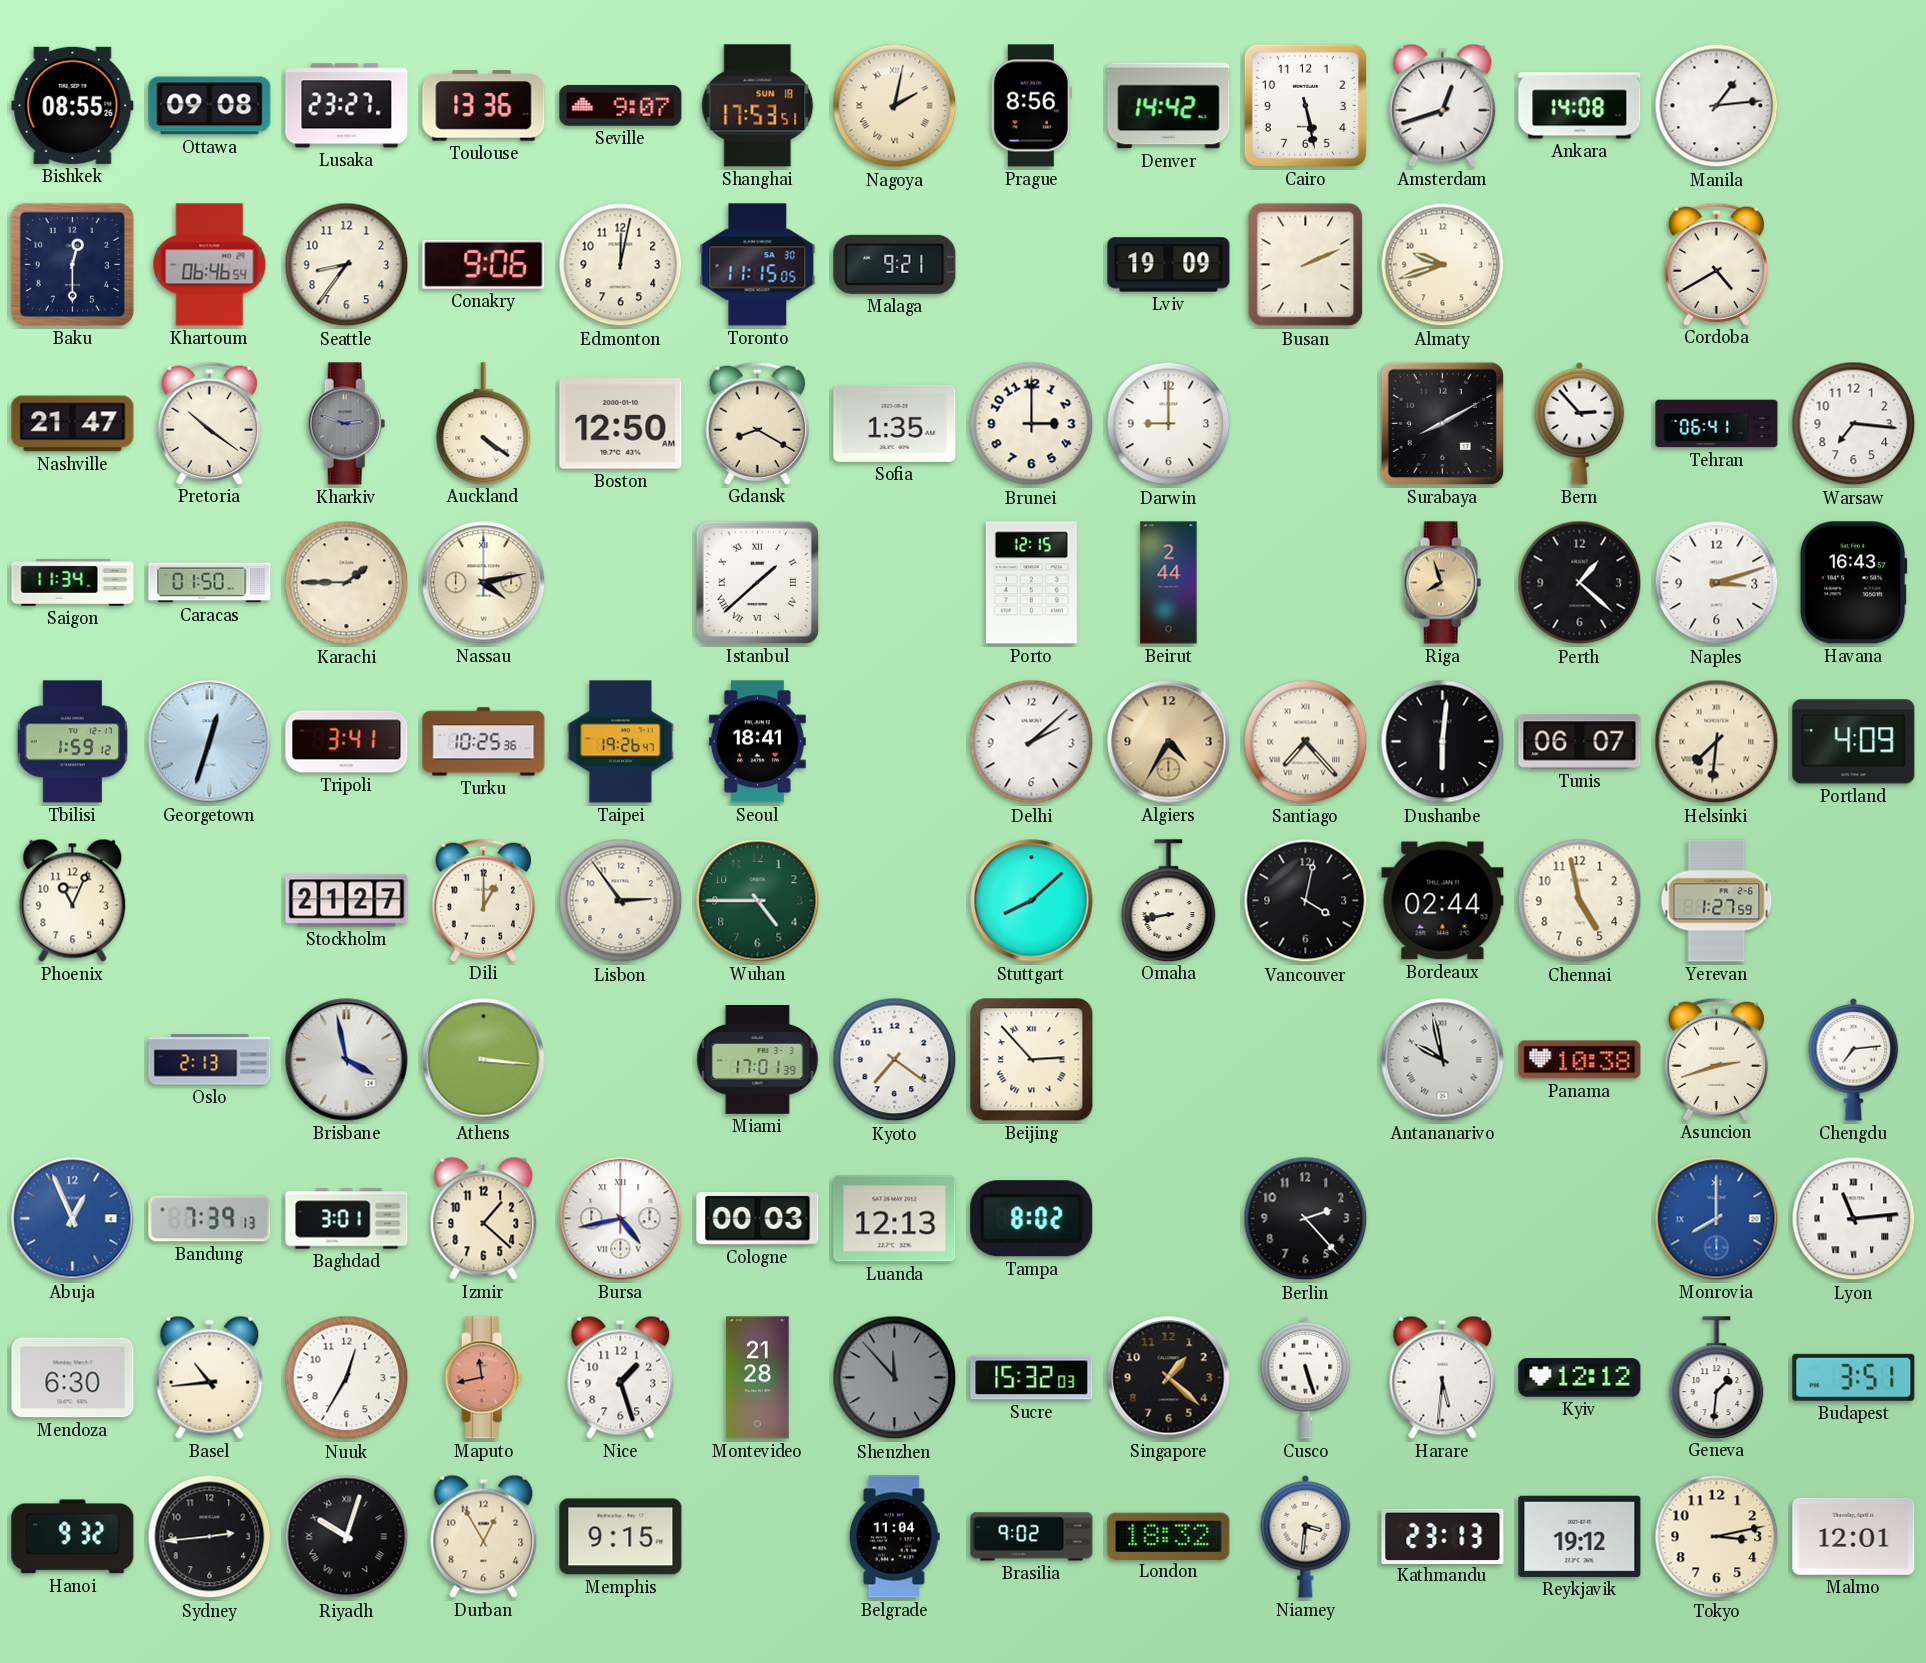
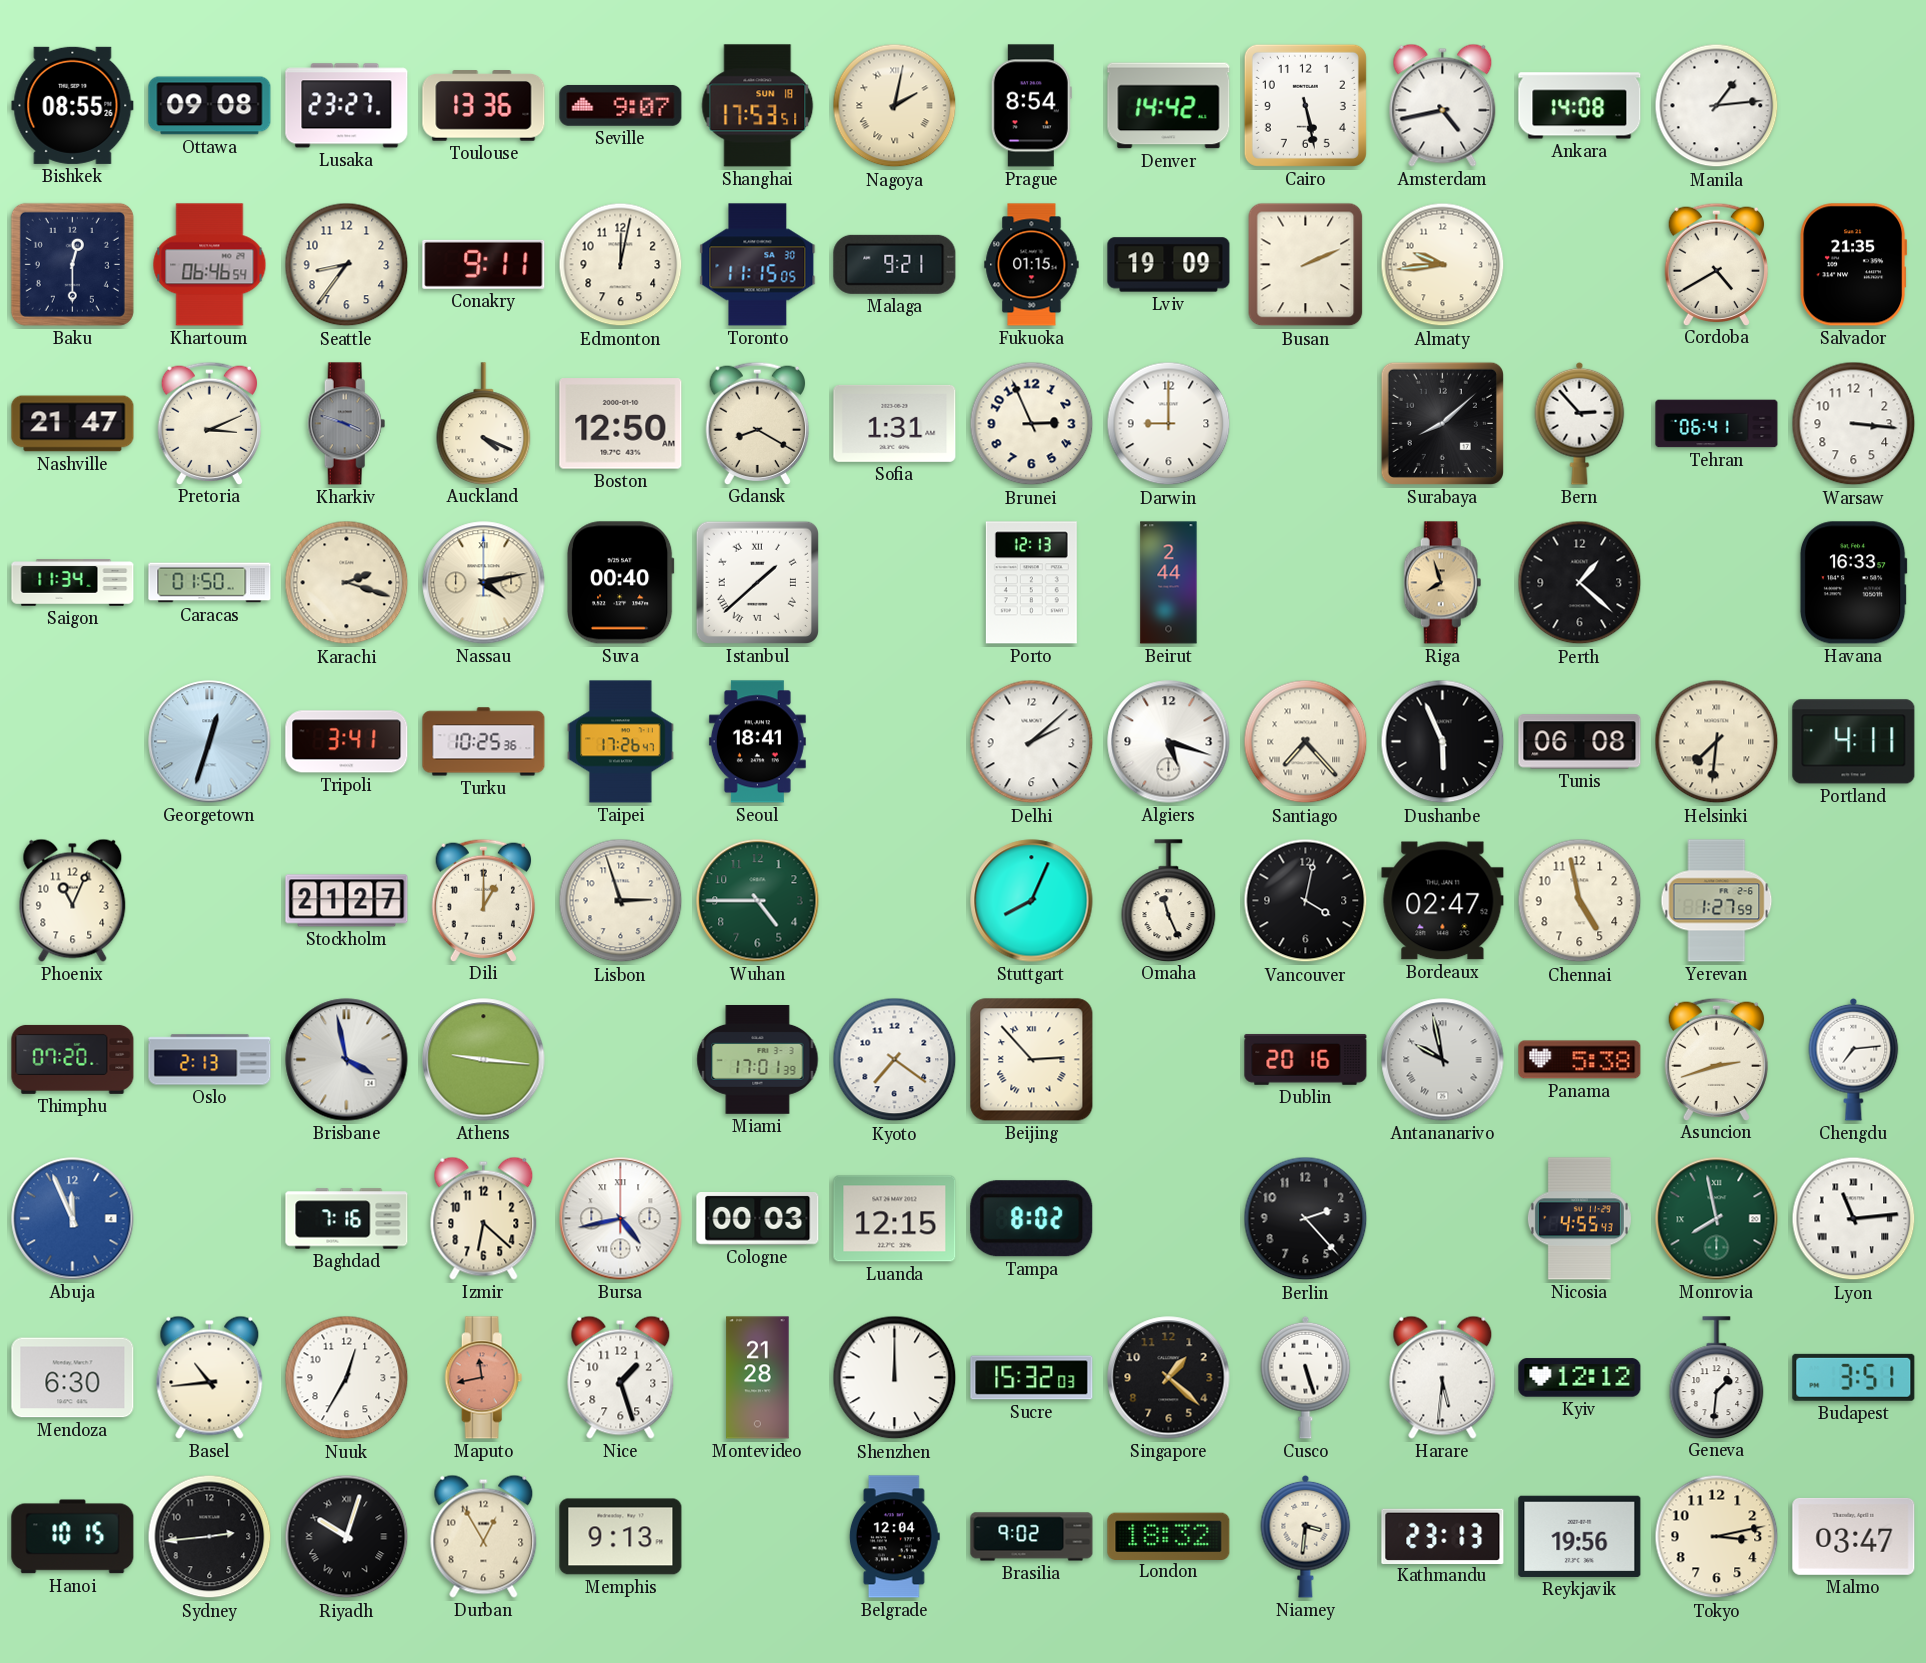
Prague: 8:56 -> 8:54
Amsterdam: 12:42 -> 4:43
Conakry: 9:06 -> 9:11
Fukuoka: none -> 01:15
Almaty: 9:42 -> 9:44
Salvador: none -> 21:35
Pretoria: 10:21 -> 3:11
Kharkiv: 2:48 -> 3:48
Auckland: 4:21 -> 4:19
Sofia: 1:35 -> 1:31
Brunei: 3:00 -> 2:56
Surabaya: 8:10 -> 8:08
Warsaw: 7:16 -> 3:16
Karachi: 1:45 -> 2:18
Suva: none -> 00:40
Porto: 12:15 -> 12:13
Naples: 3:12 -> none
Havana: 16:43 -> 16:33
Tbilisi: 1:59 -> none
Taipei: 19:26 -> 17:26
Algiers: 4:35 -> 5:18
Algiers dial: champagne -> white
Dushanbe: 6:01 -> 5:56
Tunis: 06:07 -> 06:08
Portland: 4:09 -> 4:11
Lisbon: 2:54 -> 2:57
Stuttgart: 8:08 -> 8:04
Omaha: 8:43 -> 11:26
Bordeaux: 02:44 -> 02:47
Thimphu: none -> 07:20
Athens: 3:16 -> 9:16
Dublin: none -> 20:16
Panama: 10:38 -> 5:38
Abuja: 12:56 -> 11:56
Bandung: 7:39 -> none
Baghdad: 3:01 -> 7:16
Izmir: 1:22 -> 6:22
Luanda: 12:13 -> 12:15
Nicosia: none -> 4:55
Monrovia: 8:00 -> 7:58
Monrovia dial: blue -> green
Shenzhen: 11:53 -> 12:00
Shenzhen dial: grey -> white
Hanoi: 9:32 -> 10:15
Memphis: 9:15 -> 9:13
Belgrade: 11:04 -> 12:04
Reykjavik: 19:12 -> 19:56
Malmo: 12:01 -> 03:47
